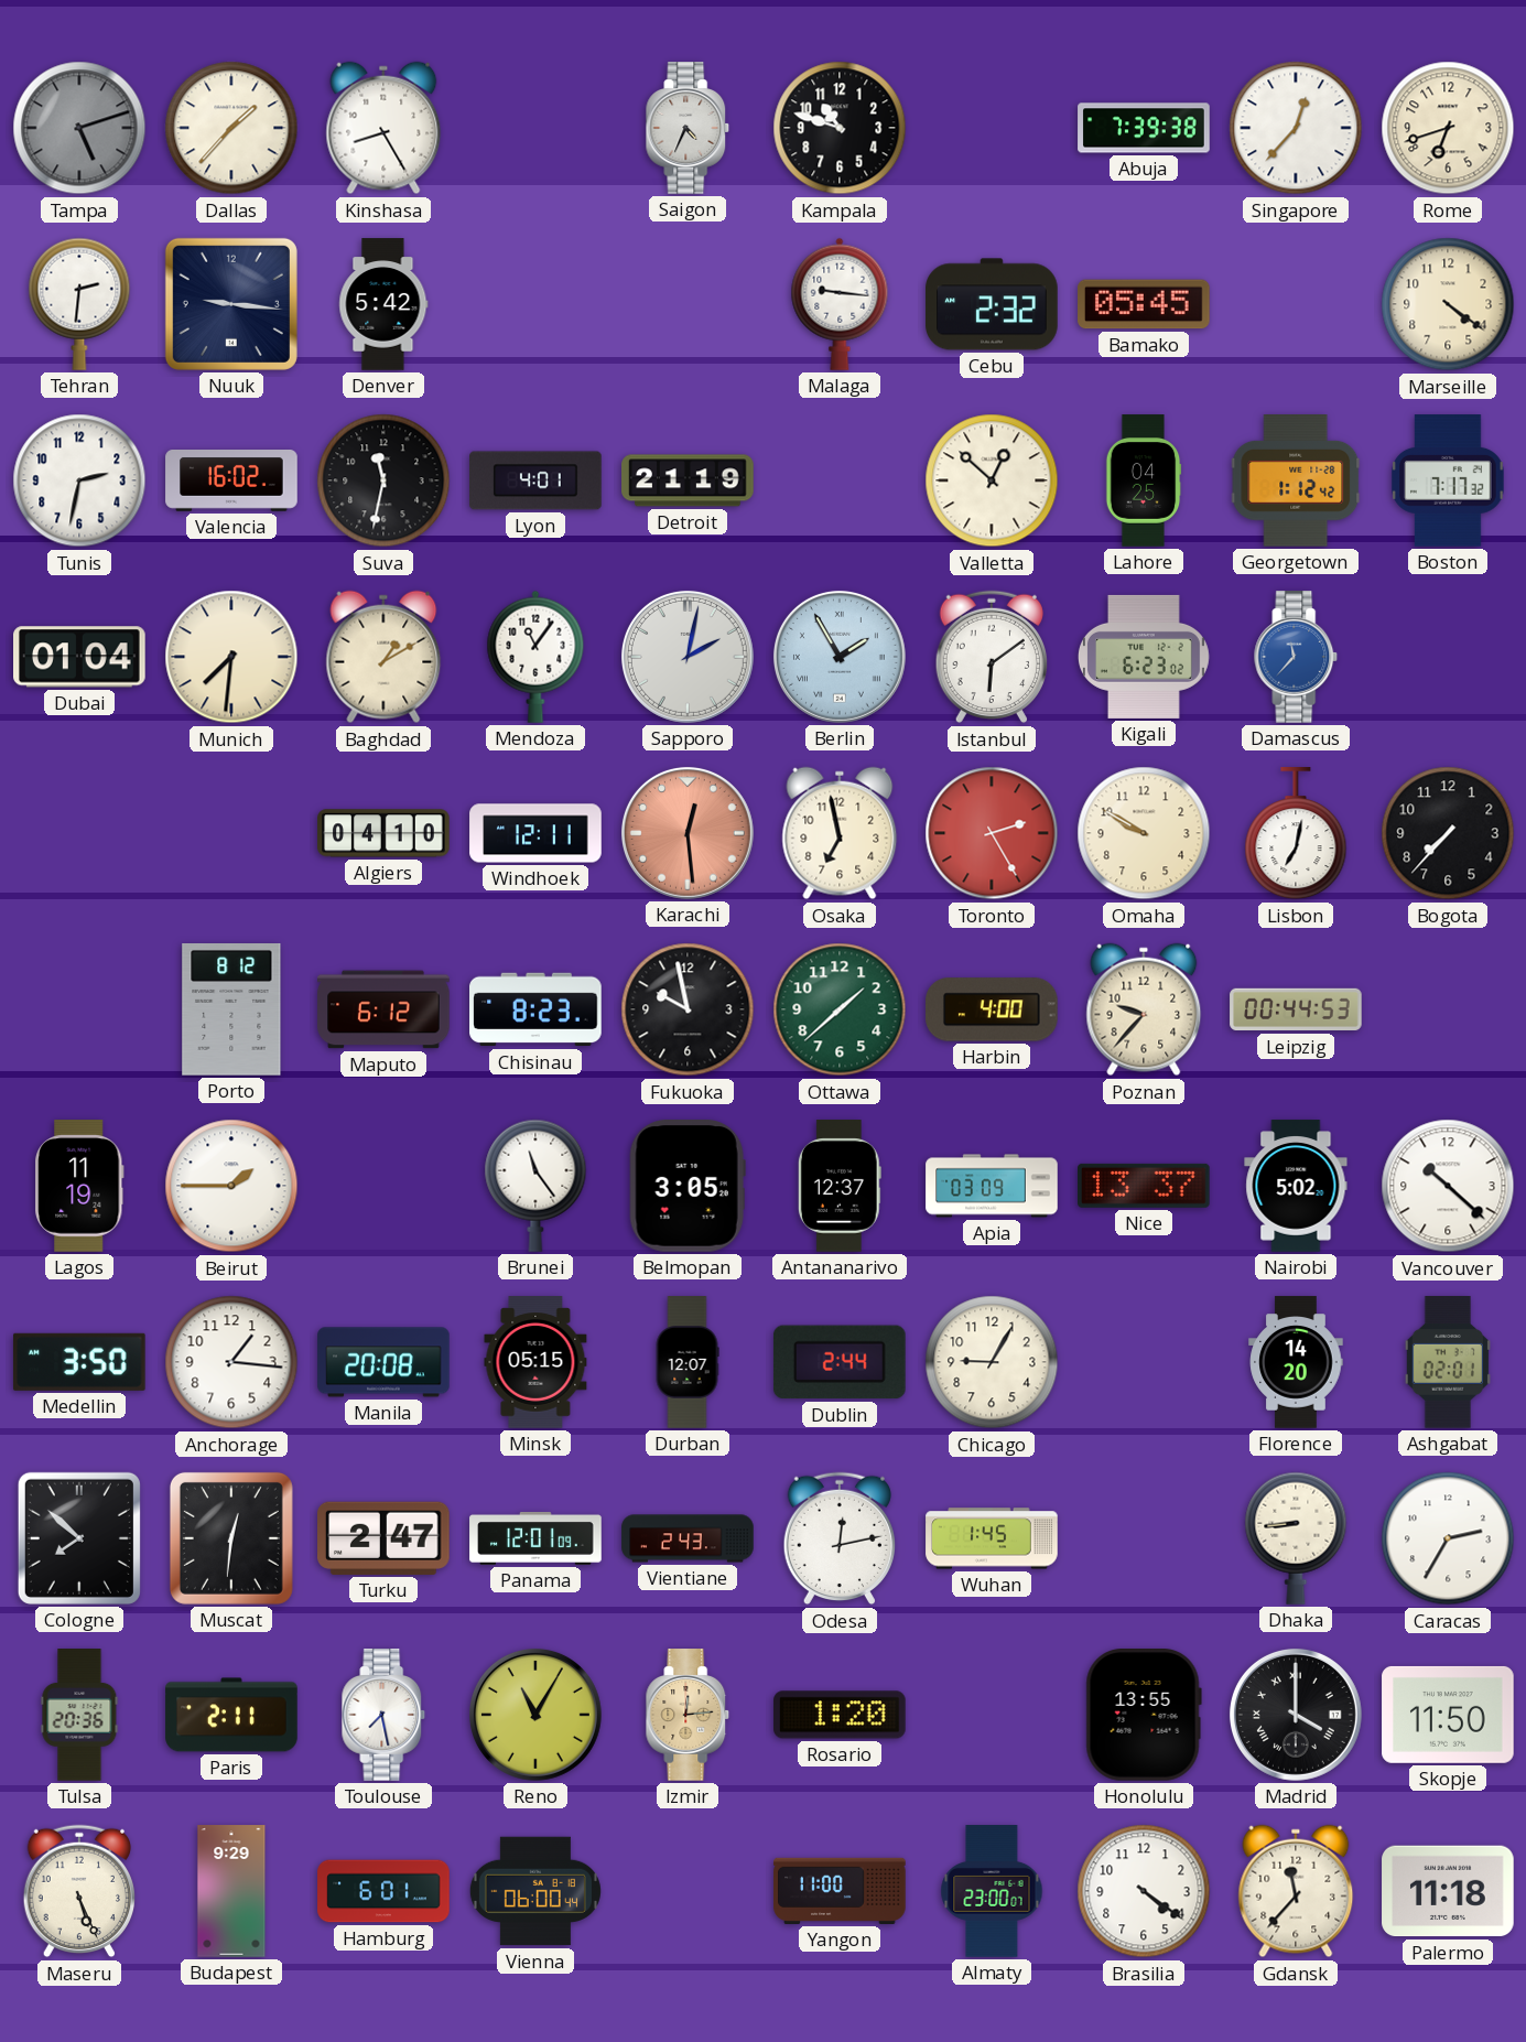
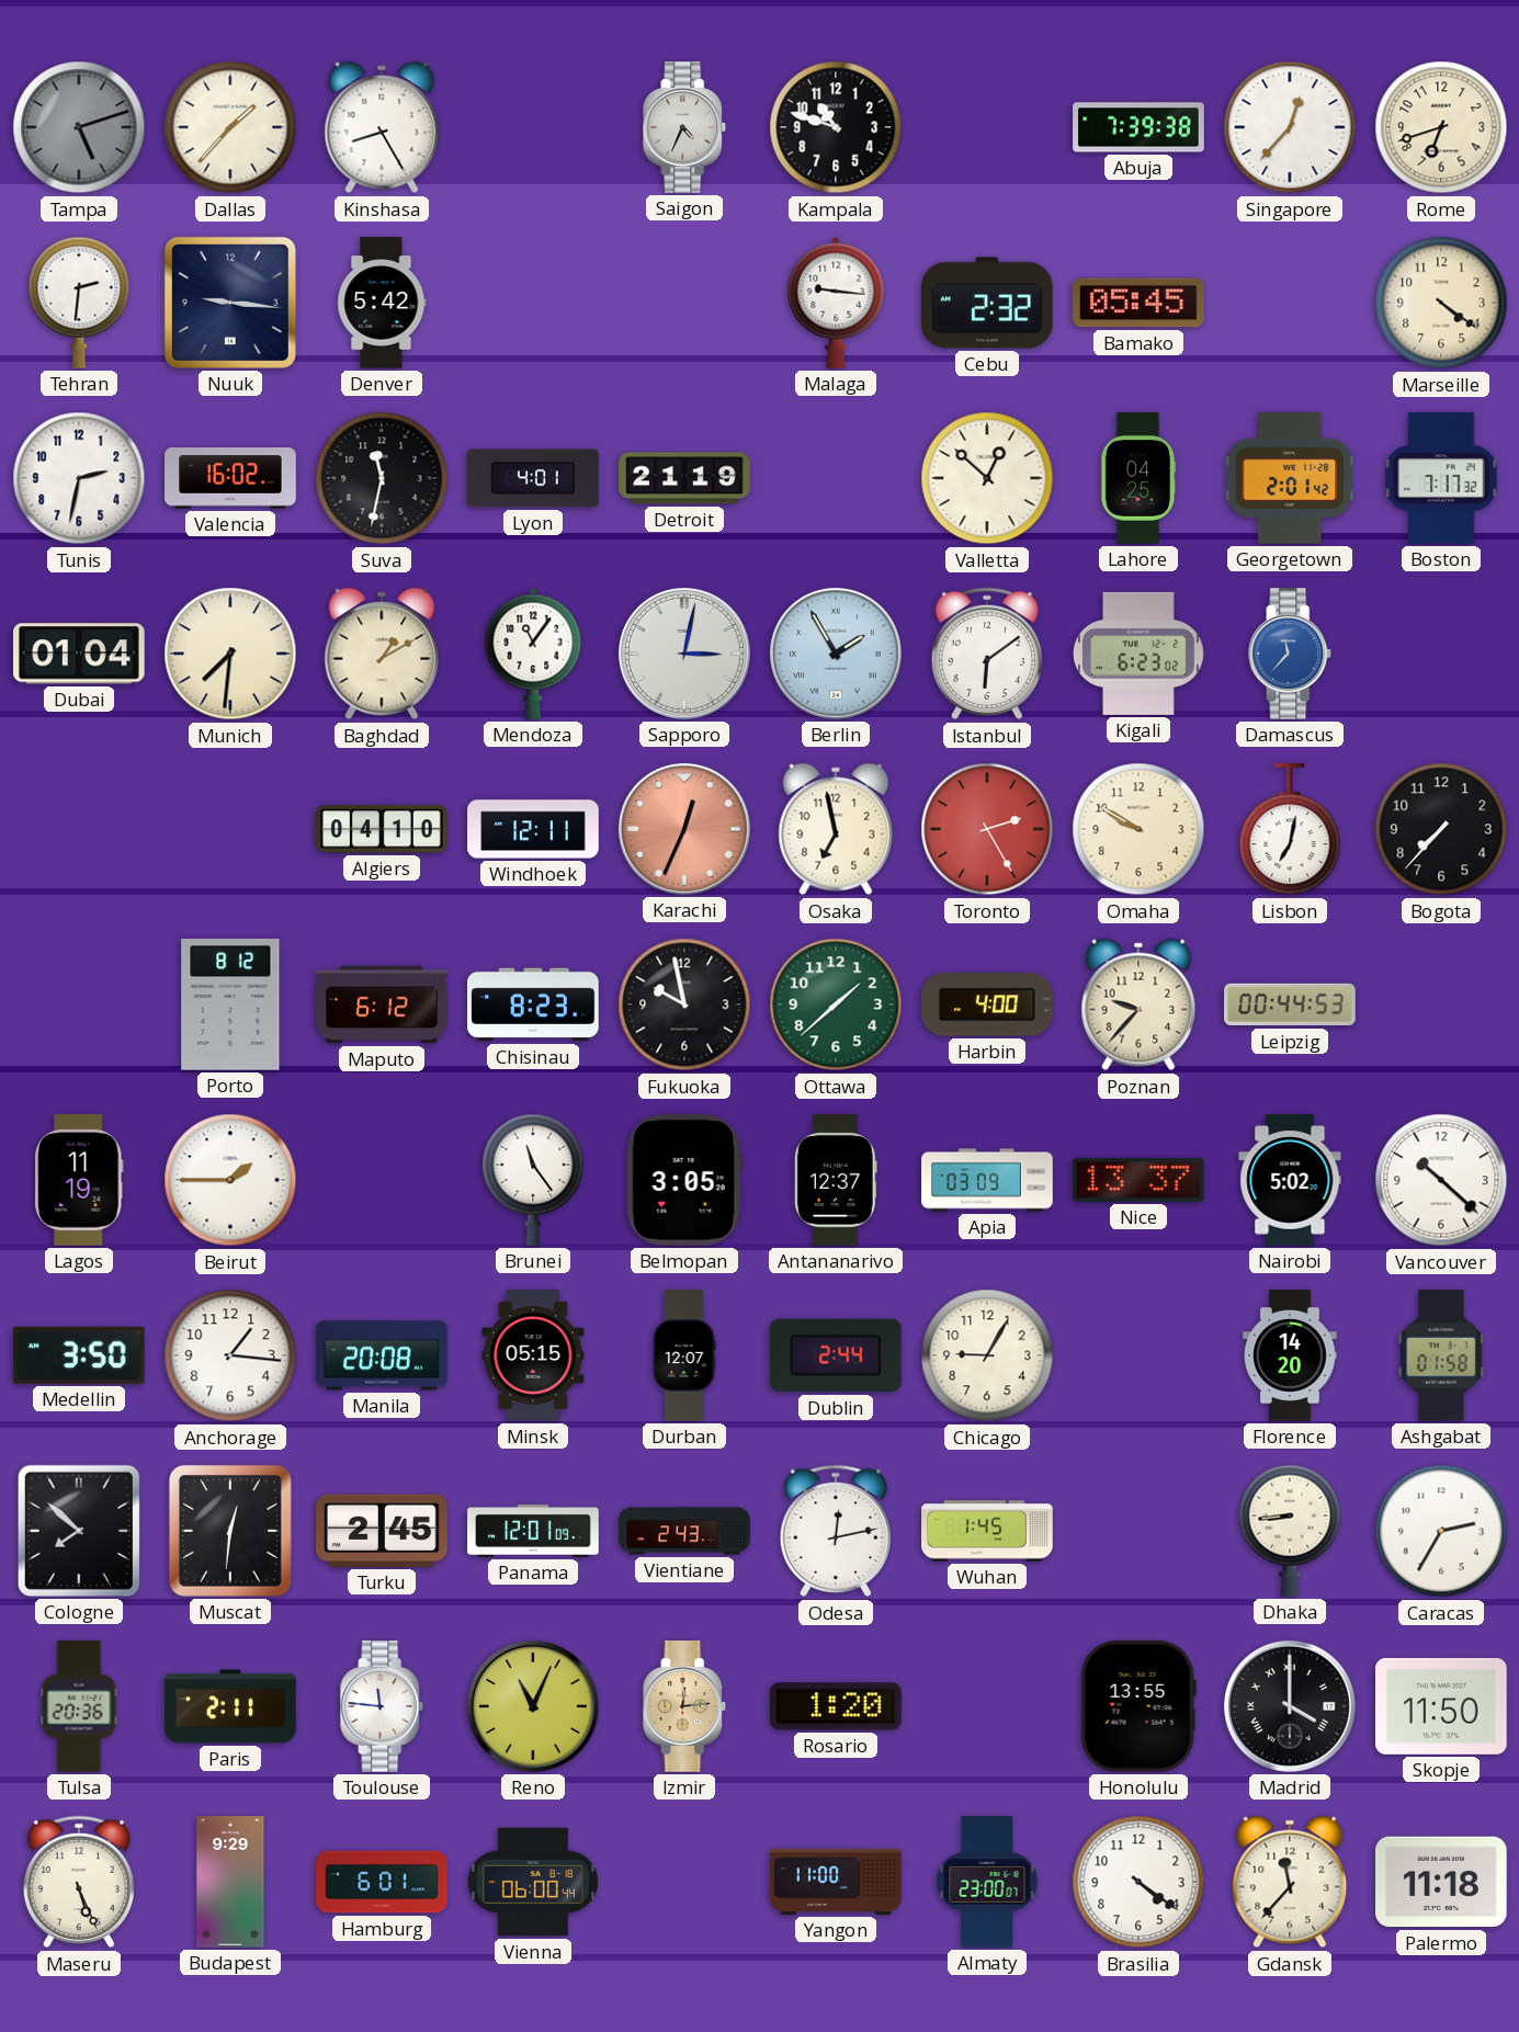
Georgetown: 1:12 -> 2:01
Sapporo: 2:02 -> 3:02
Karachi: 12:29 -> 12:34
Ashgabat: 02:01 -> 01:58
Turku: 2:47 -> 2:45
Toulouse: 7:28 -> 11:46
Reno: 11:05 -> 11:04
